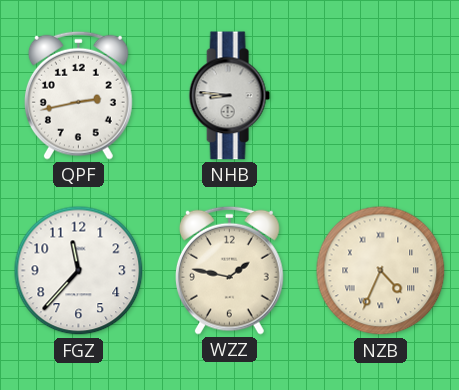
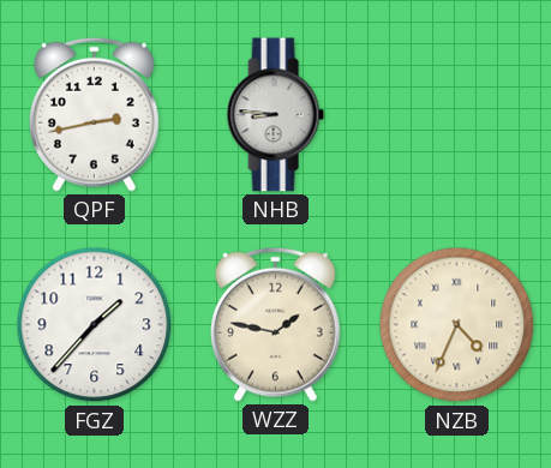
FGZ: 11:37 -> 1:37
